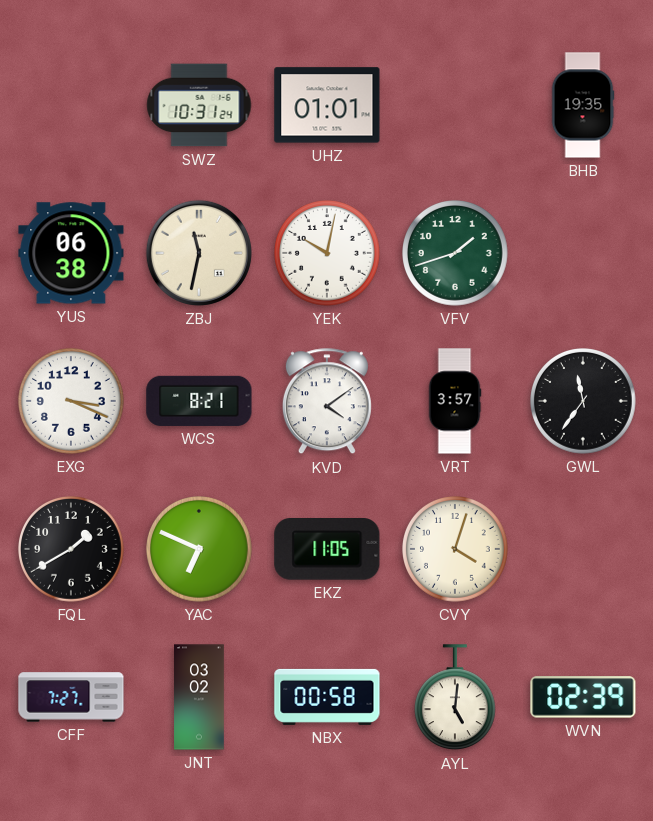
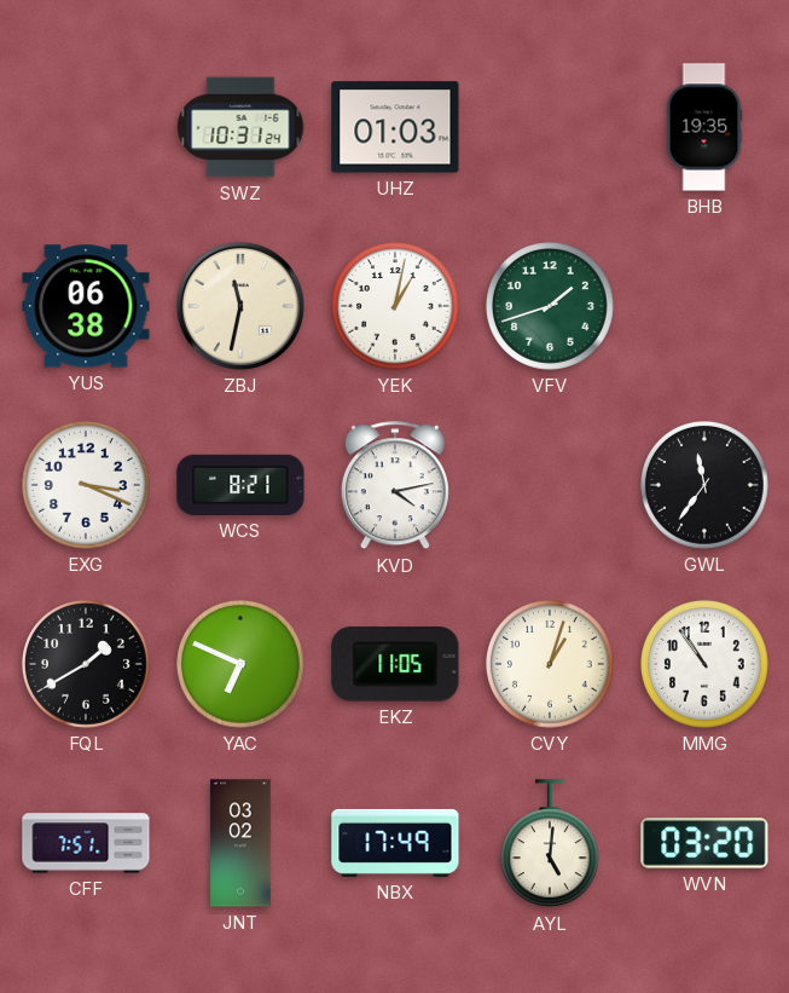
UHZ: 01:01 -> 01:03
YEK: 10:02 -> 1:02
KVD: 4:09 -> 4:13
VRT: 3:57 -> none
CVY: 4:03 -> 1:03
MMG: none -> 10:54
CFF: 7:27 -> 7:51
NBX: 00:58 -> 17:49
WVN: 02:39 -> 03:20
